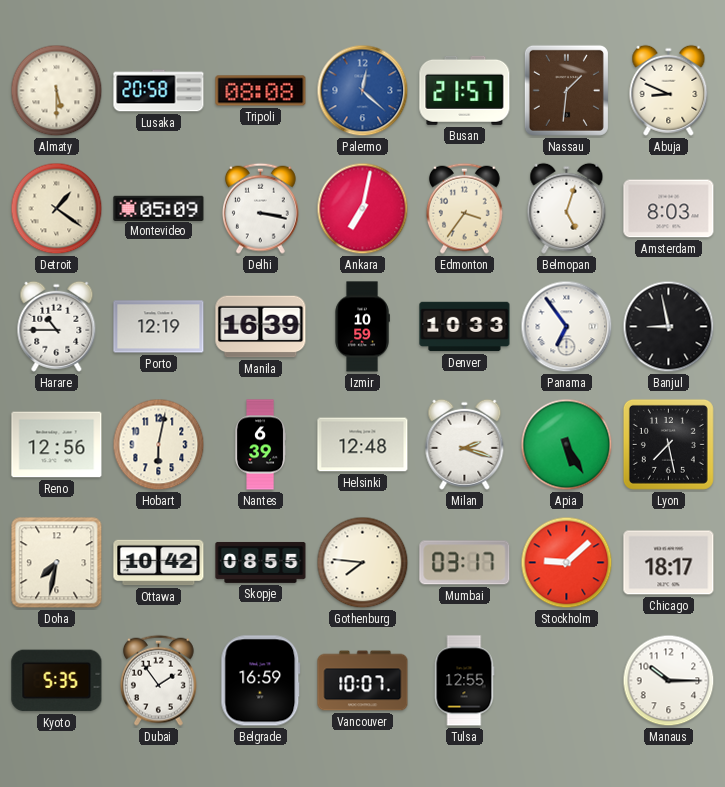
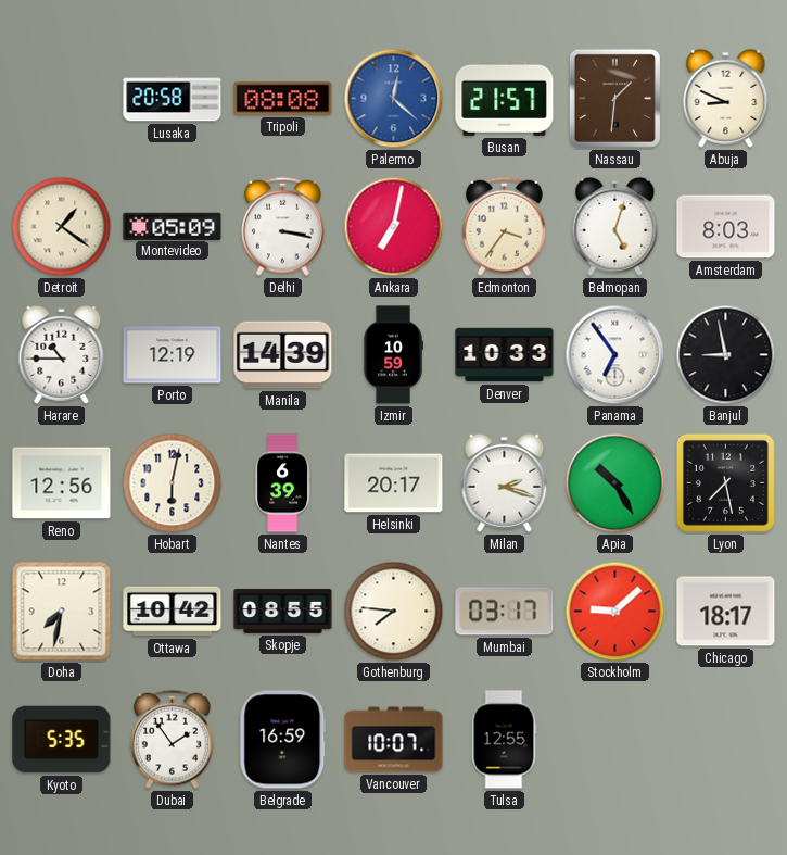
Almaty: 5:30 -> none
Manila: 16:39 -> 14:39
Helsinki: 12:48 -> 20:17
Apia: 5:25 -> 10:25
Manaus: 10:15 -> none
